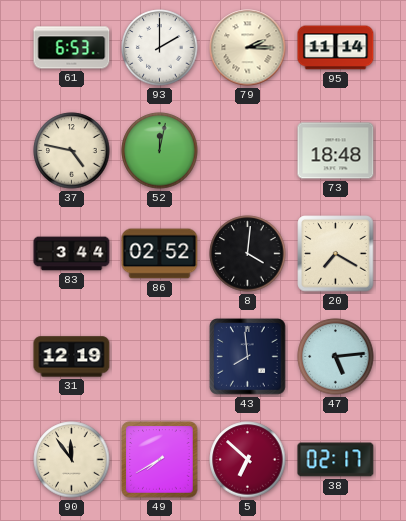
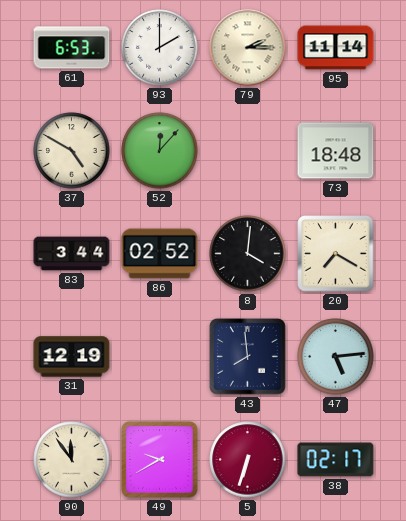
37: 4:47 -> 4:50
52: 12:02 -> 12:07
49: 7:40 -> 9:40
5: 6:52 -> 6:33
